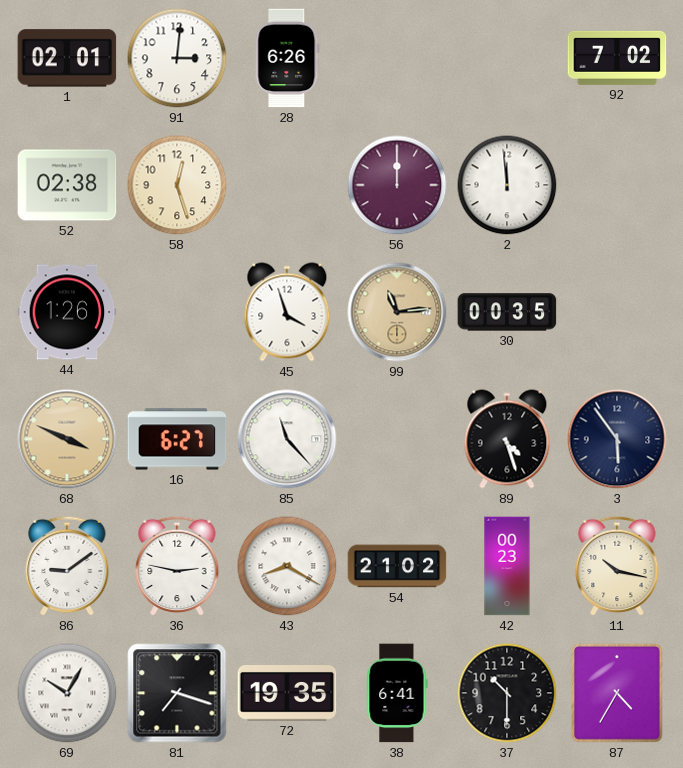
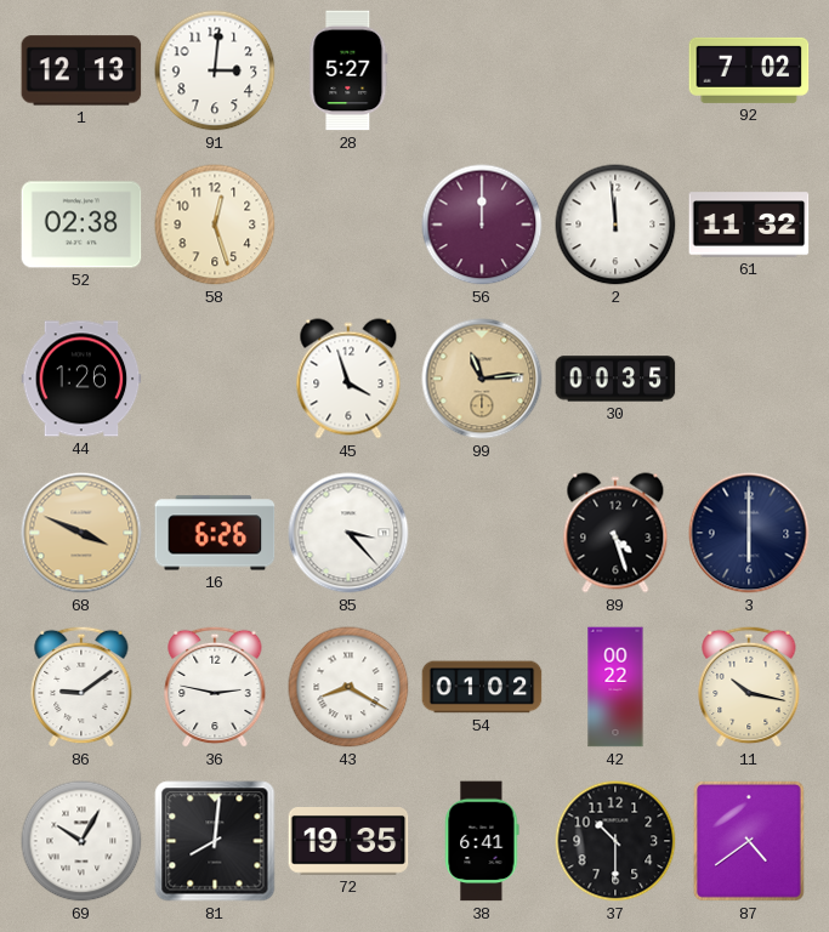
1: 02:01 -> 12:13
28: 6:26 -> 5:27
61: none -> 11:32
16: 6:27 -> 6:26
85: 11:23 -> 3:23
3: 5:54 -> 6:00
54: 21:02 -> 01:02
42: 00:23 -> 00:22
81: 7:18 -> 8:01
87: 4:35 -> 4:39
